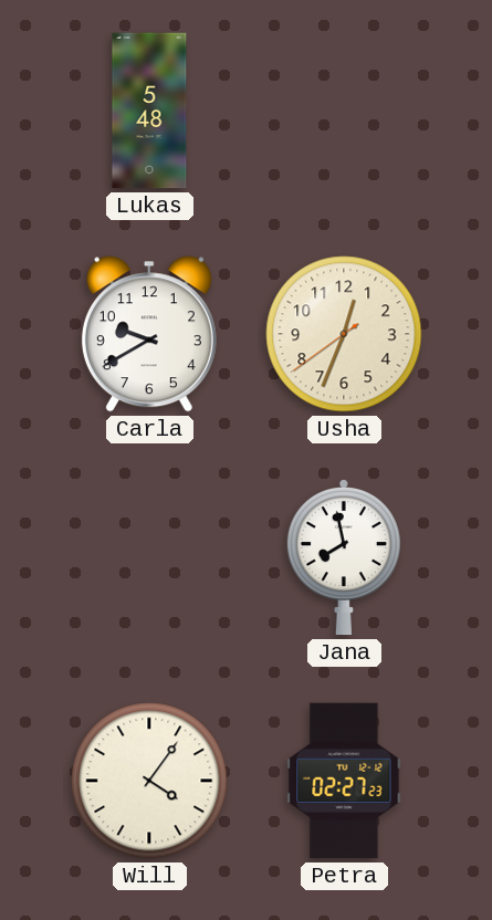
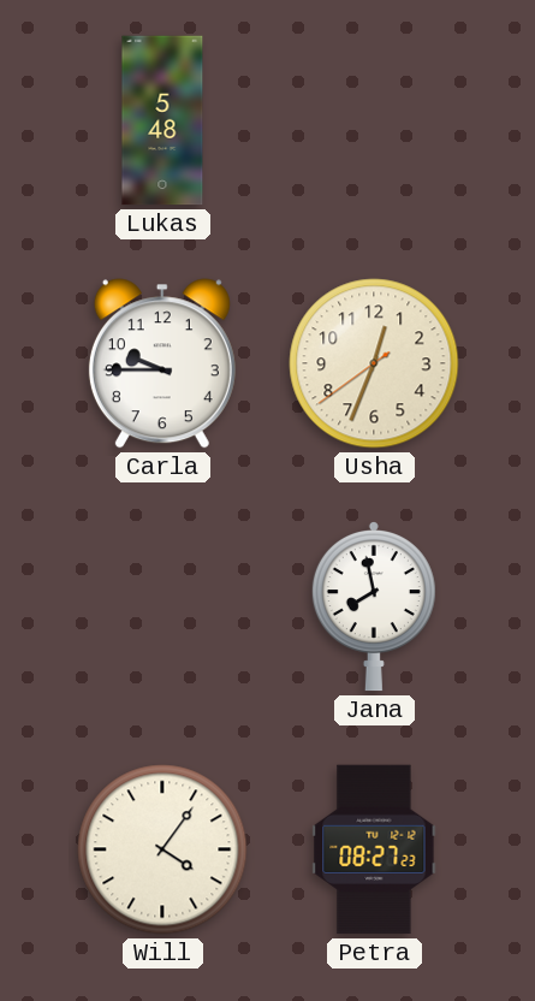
Carla: 9:40 -> 9:45
Petra: 02:27 -> 08:27
